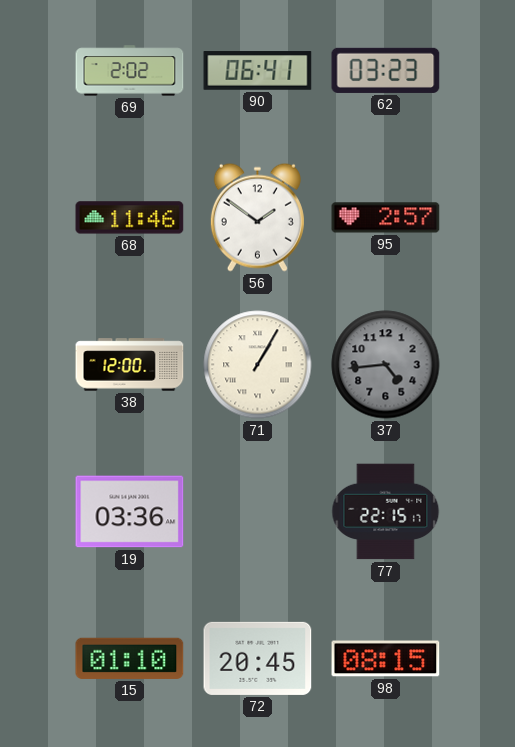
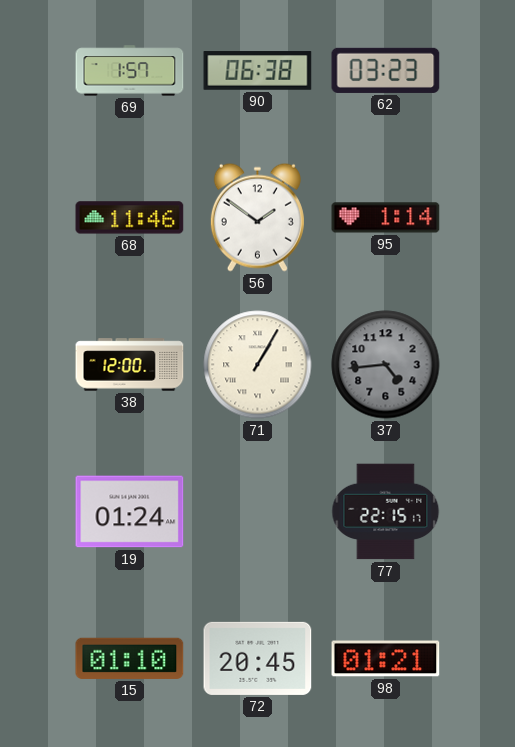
69: 2:02 -> 1:57
90: 06:41 -> 06:38
95: 2:57 -> 1:14
19: 03:36 -> 01:24
98: 08:15 -> 01:21
